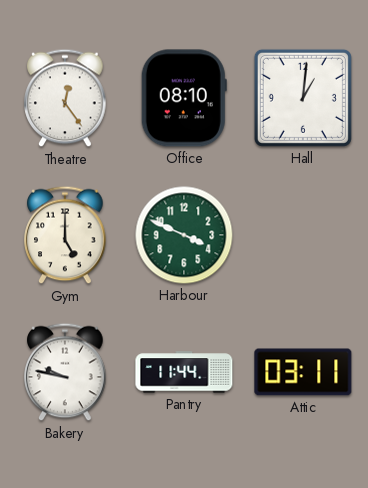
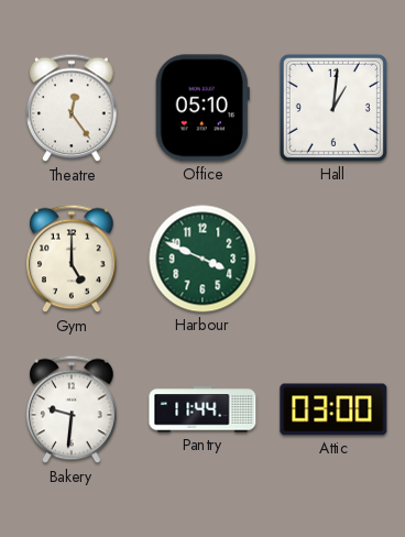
Office: 08:10 -> 05:10
Bakery: 9:47 -> 9:31
Attic: 03:11 -> 03:00
